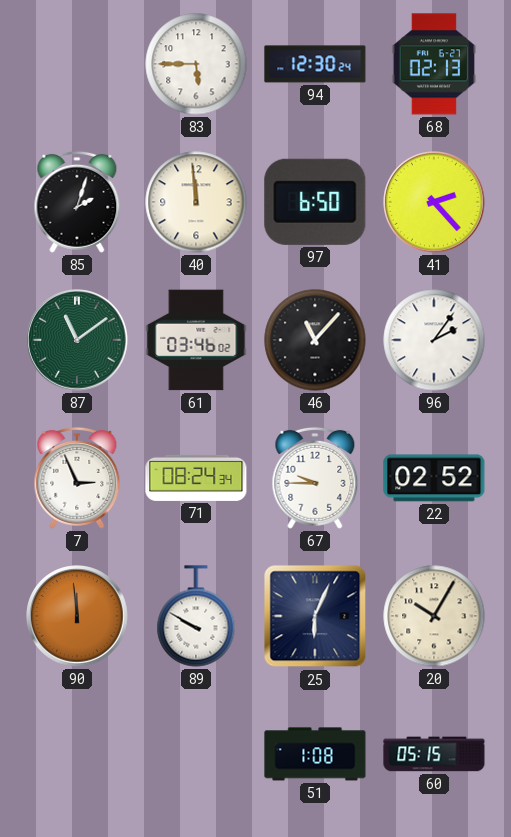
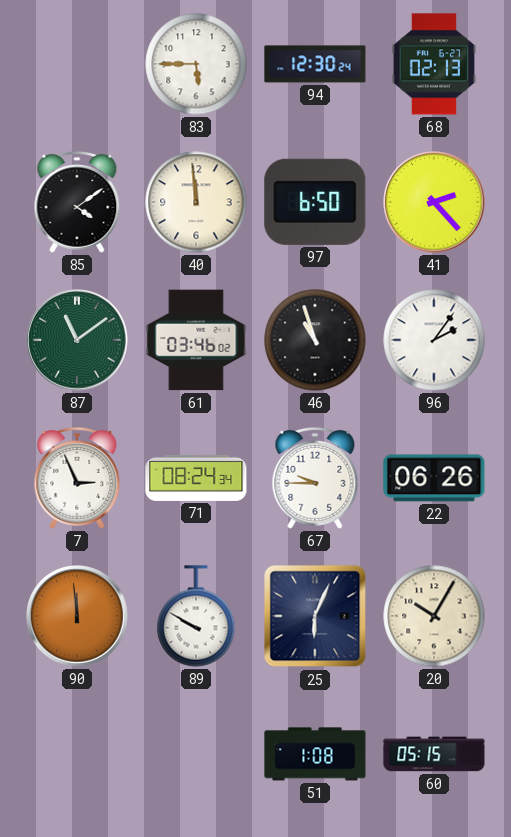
85: 2:03 -> 4:09
46: 11:07 -> 10:57
22: 02:52 -> 06:26
